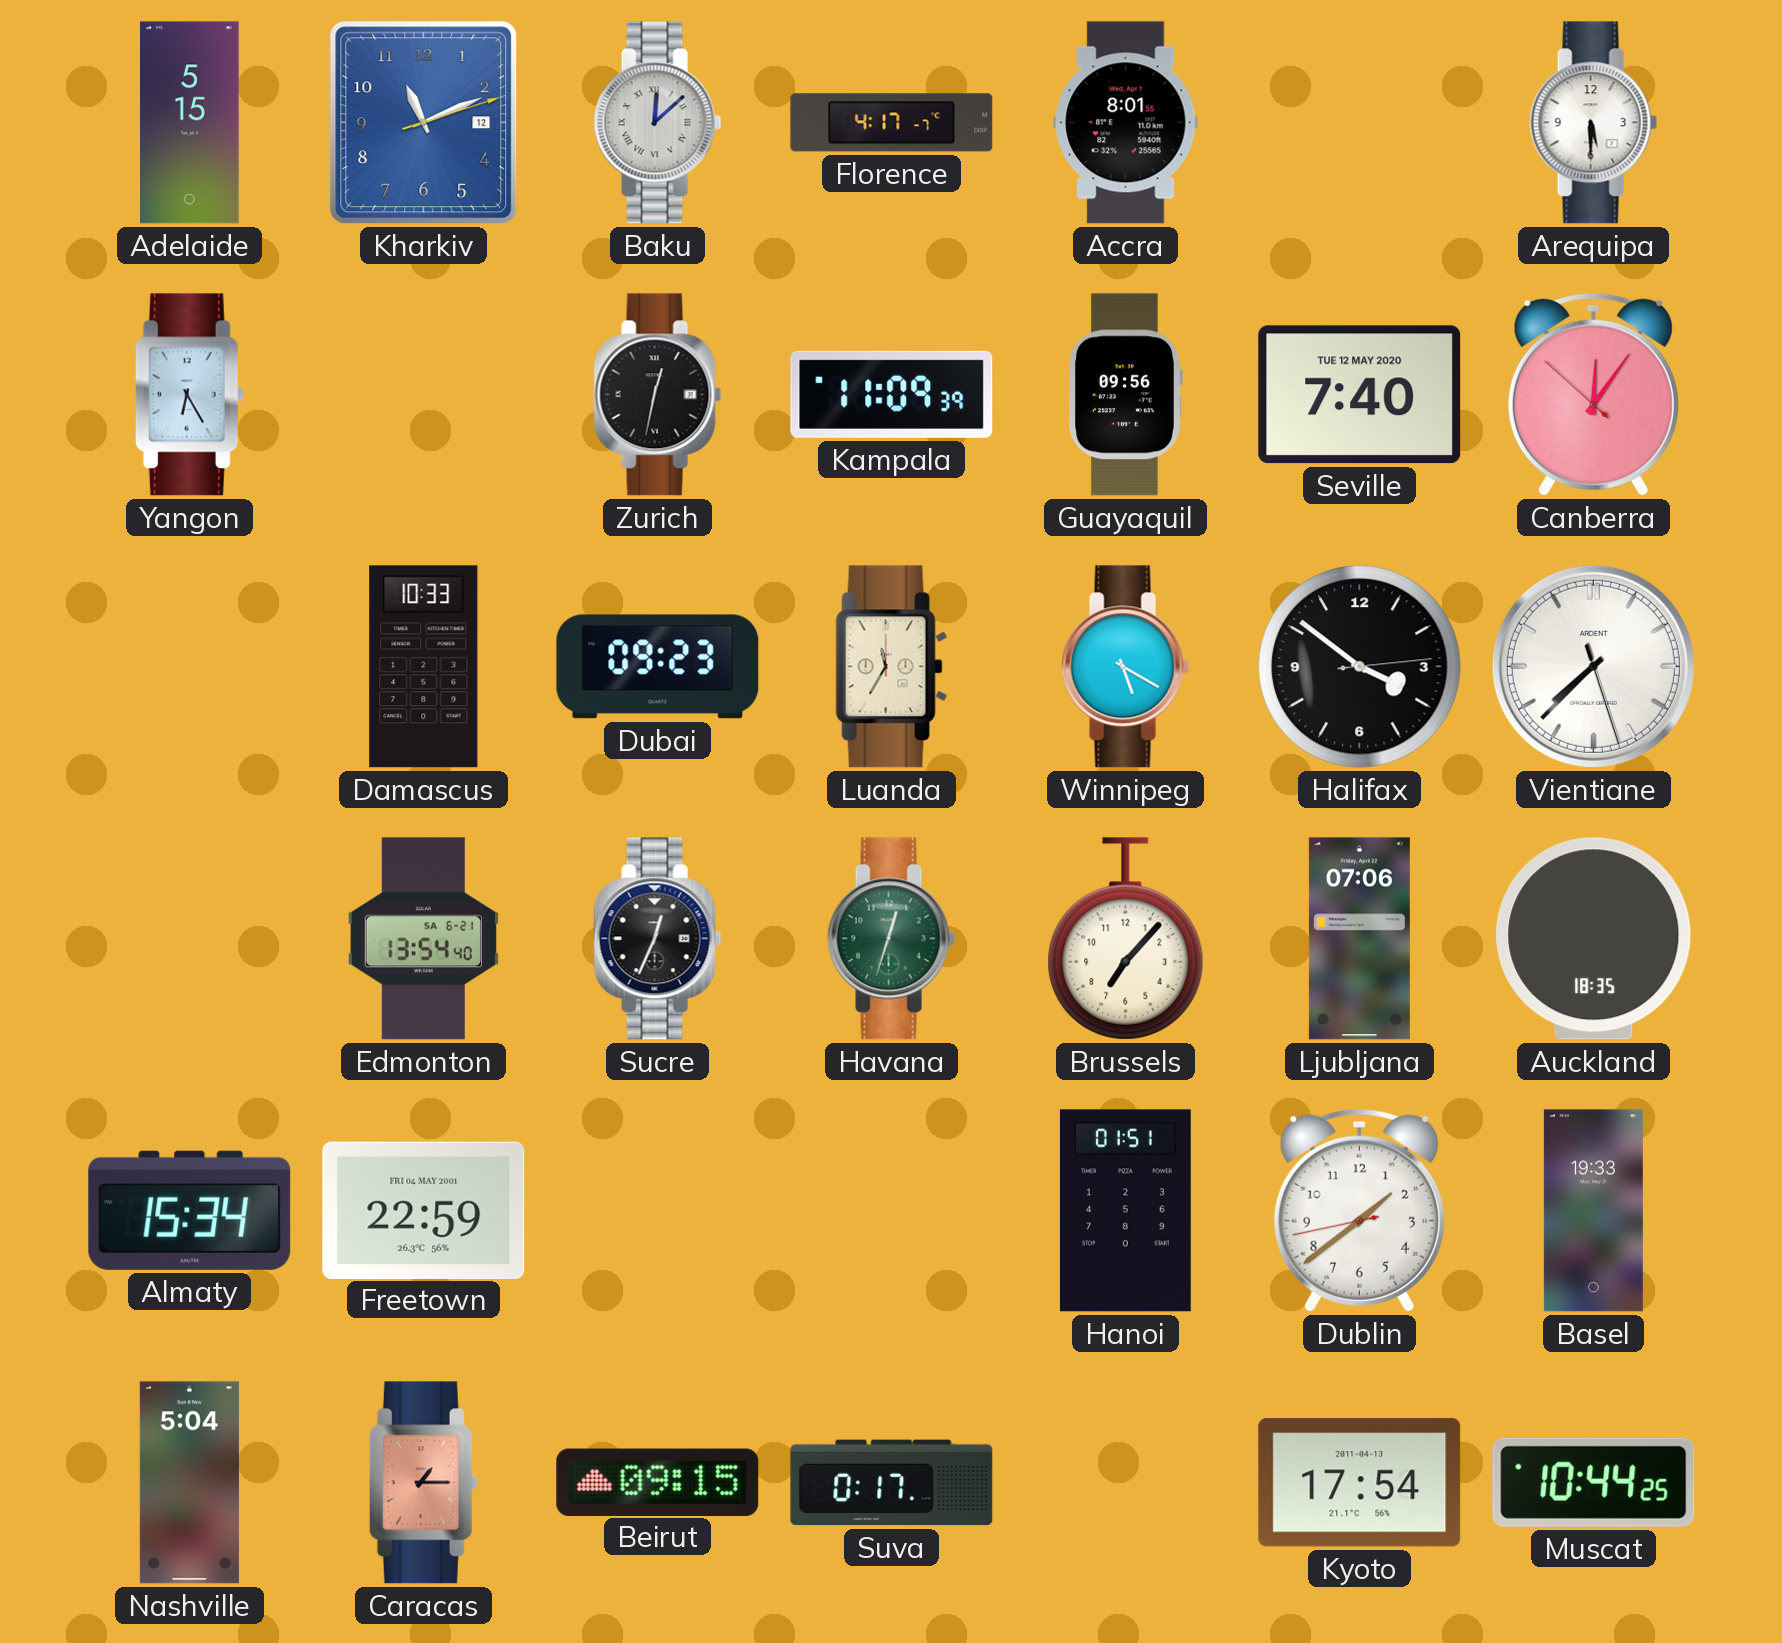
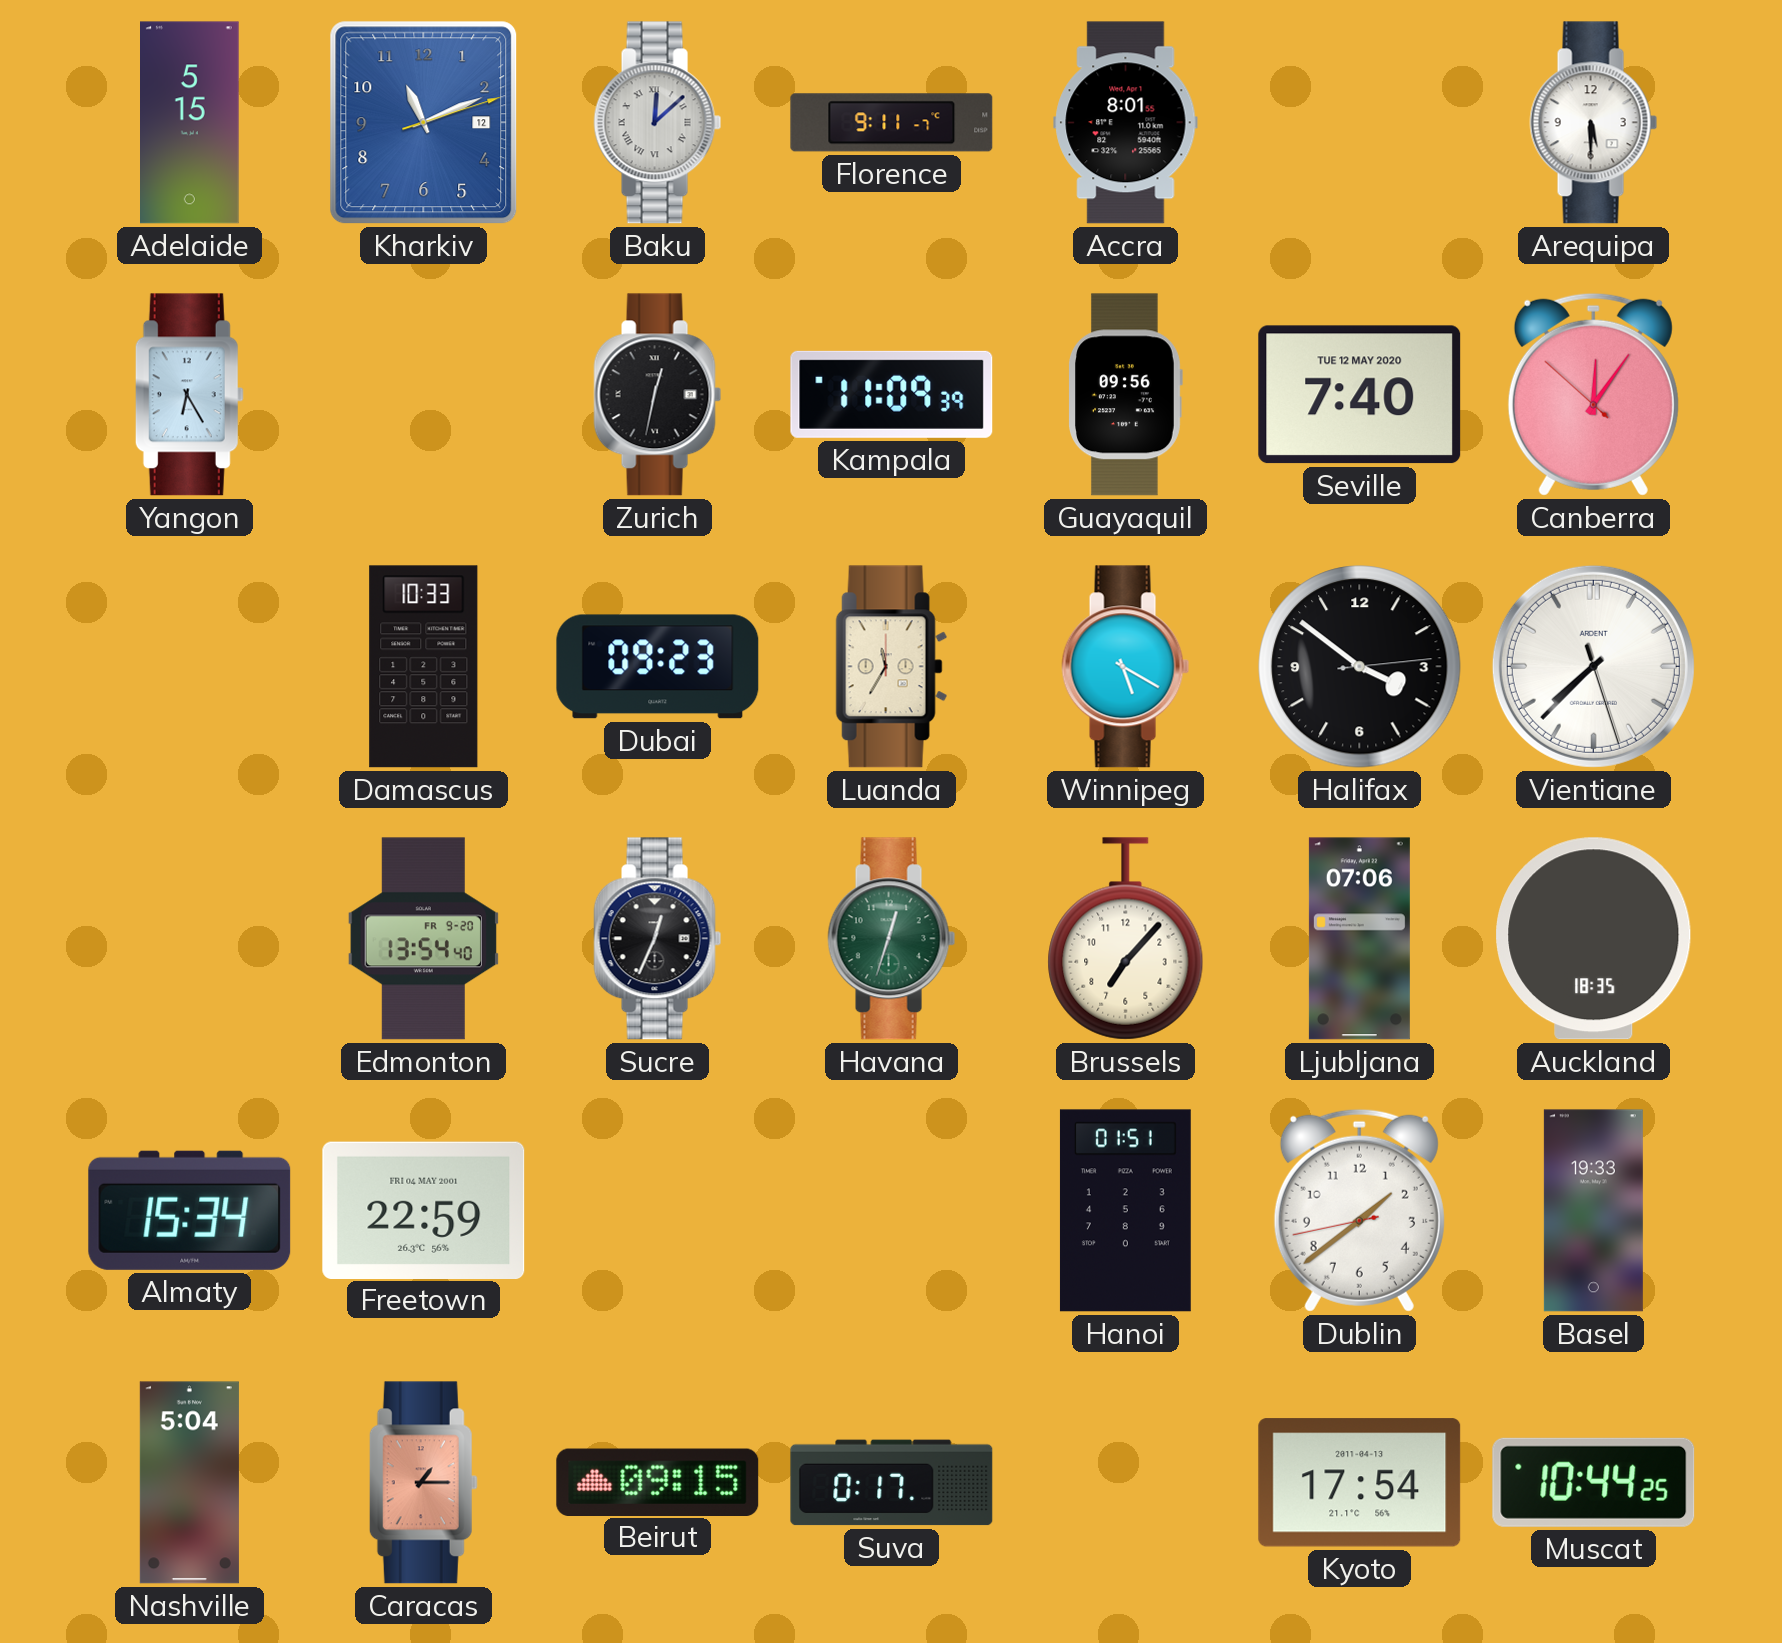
Florence: 4:17 -> 9:11
Edmonton date: SA 6-21 -> FR 9-20
